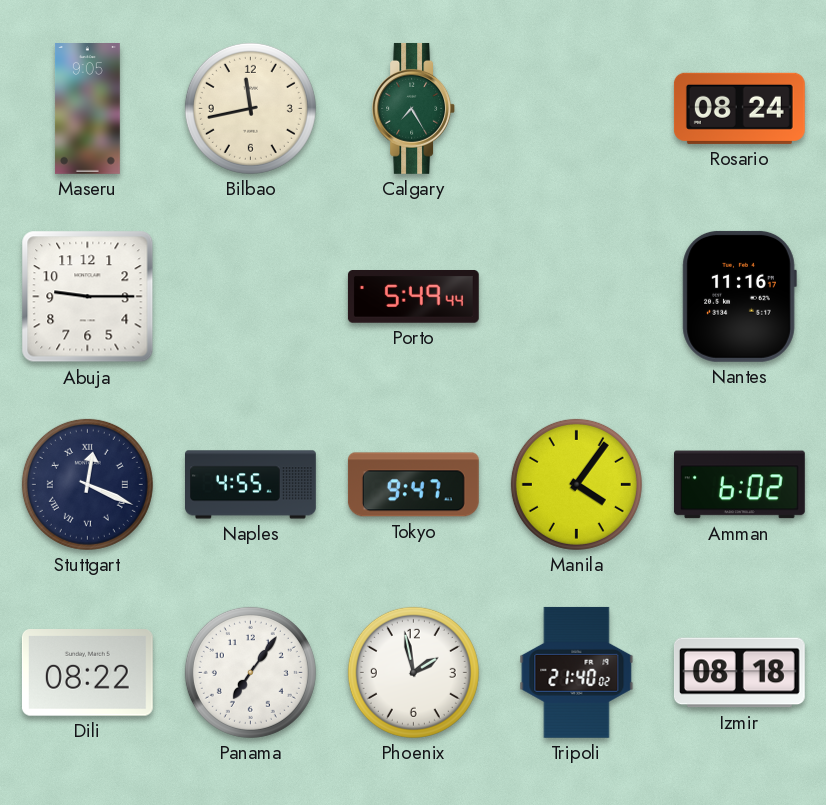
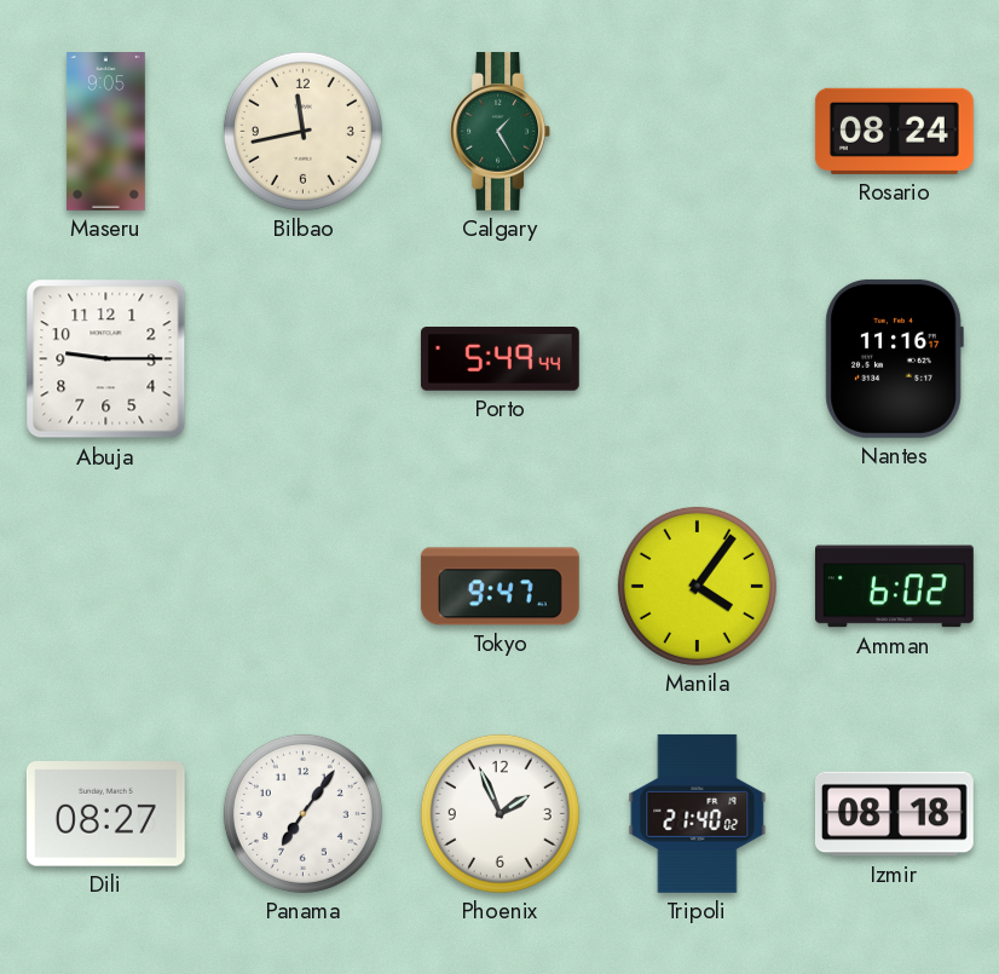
Calgary: 7:25 -> 1:25
Stuttgart: 12:19 -> none
Naples: 4:55 -> none
Dili: 08:22 -> 08:27
Phoenix: 1:58 -> 1:56
